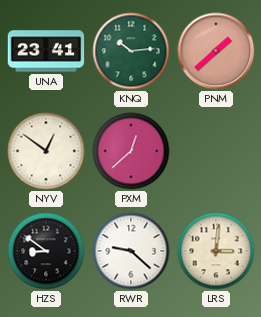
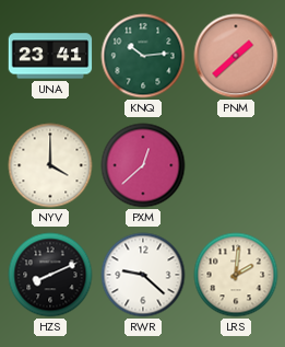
NYV: 12:51 -> 4:00
HZS: 8:51 -> 8:11
LRS: 3:01 -> 2:01
